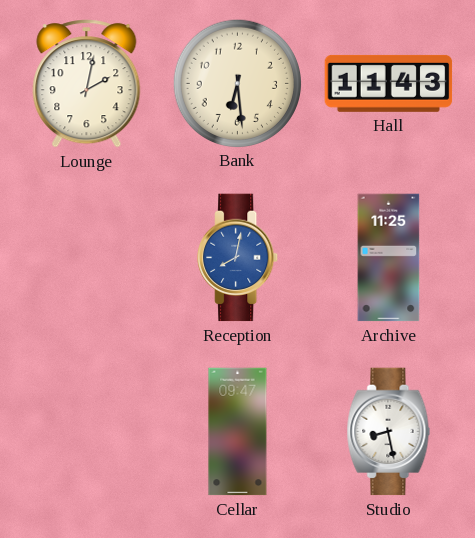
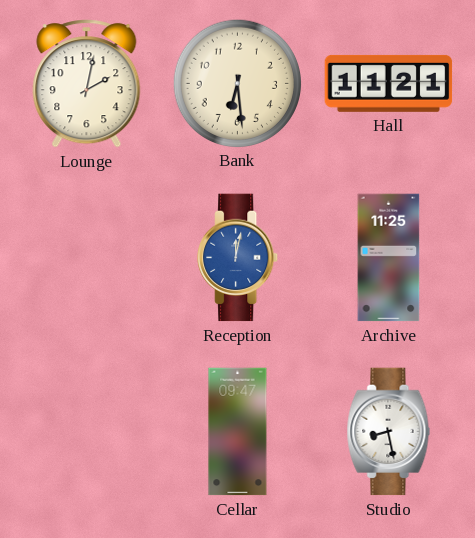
Hall: 11:43 -> 11:21
Reception: 8:02 -> 12:02
